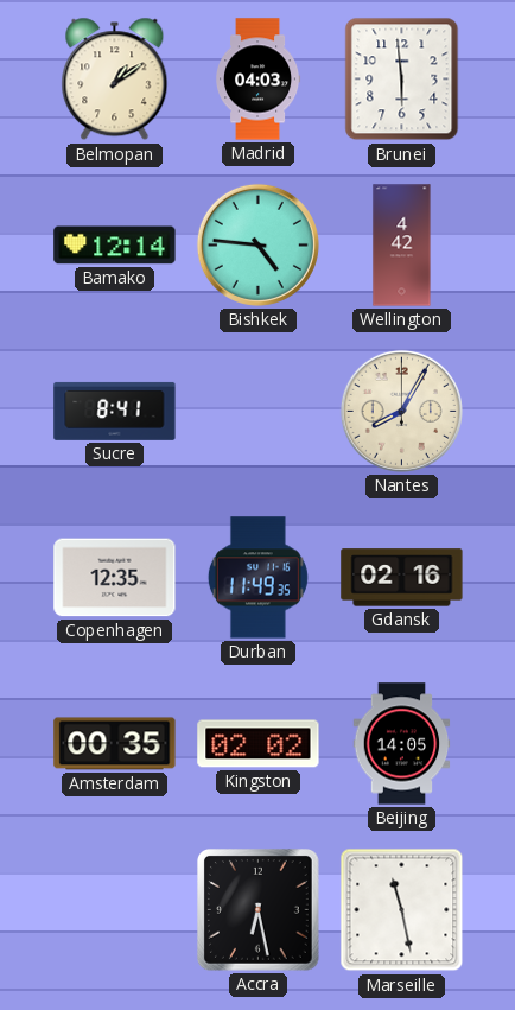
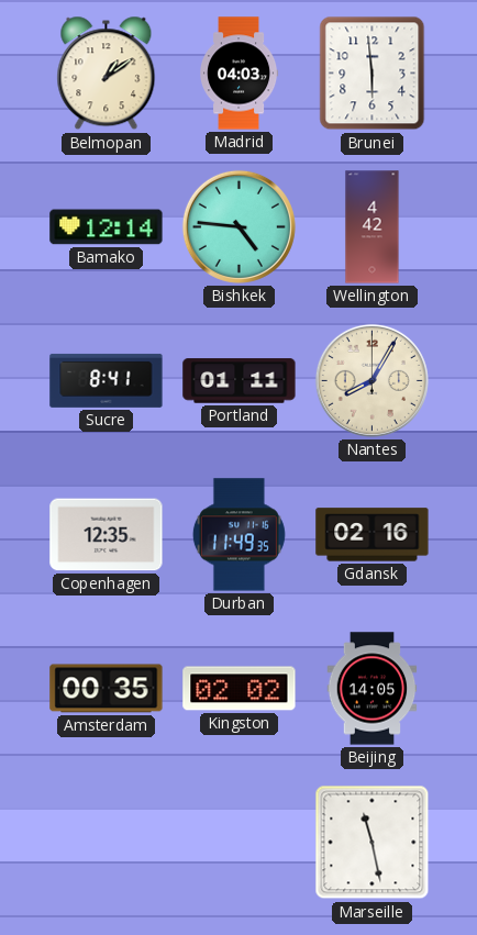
Portland: none -> 01:11
Accra: 6:28 -> none
